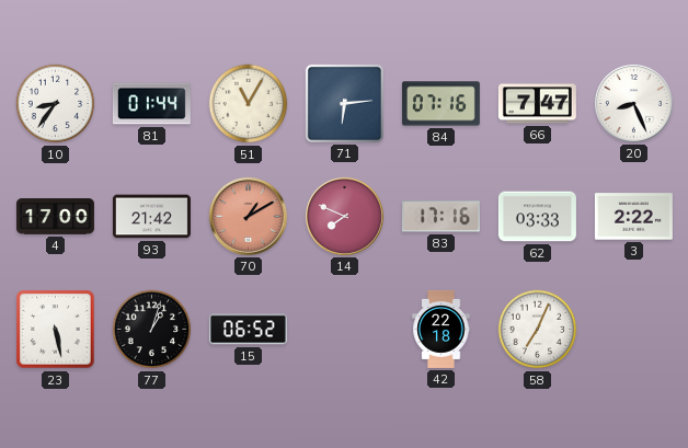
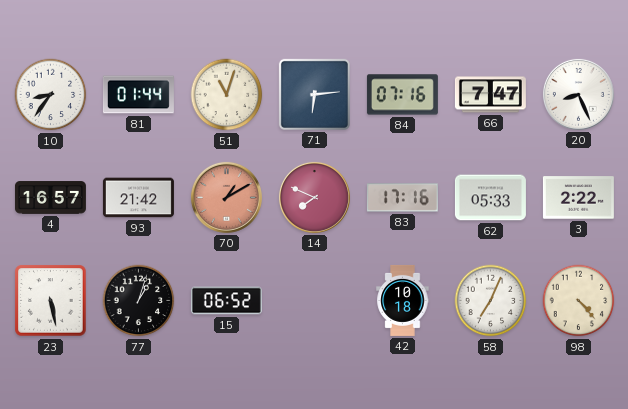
51: 11:05 -> 11:03
4: 17:00 -> 16:57
62: 03:33 -> 05:33
42: 22:18 -> 10:18
98: none -> 4:23
